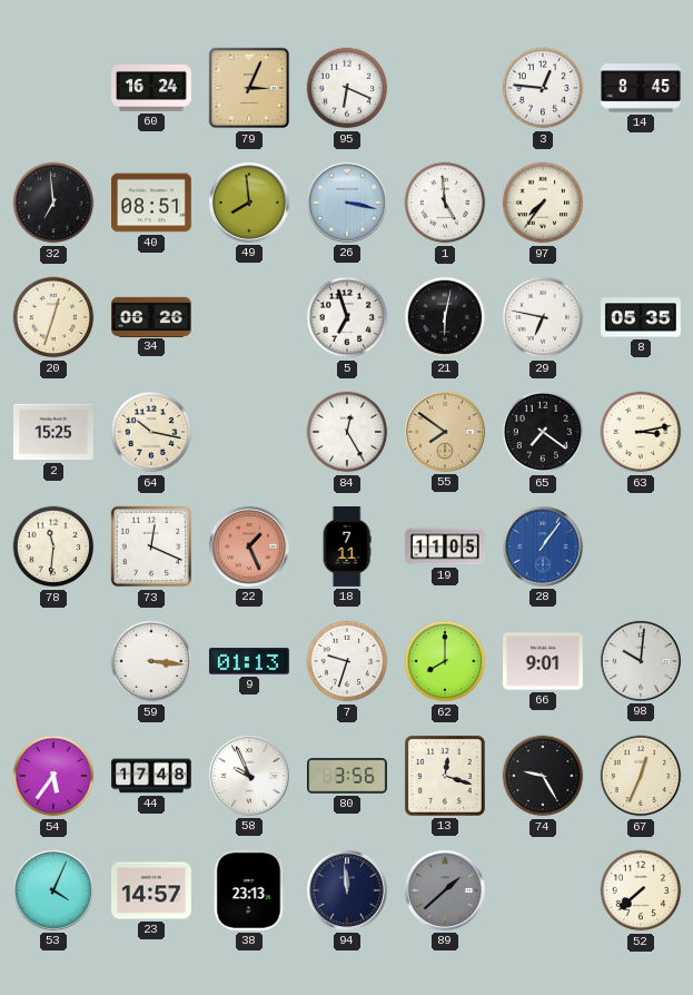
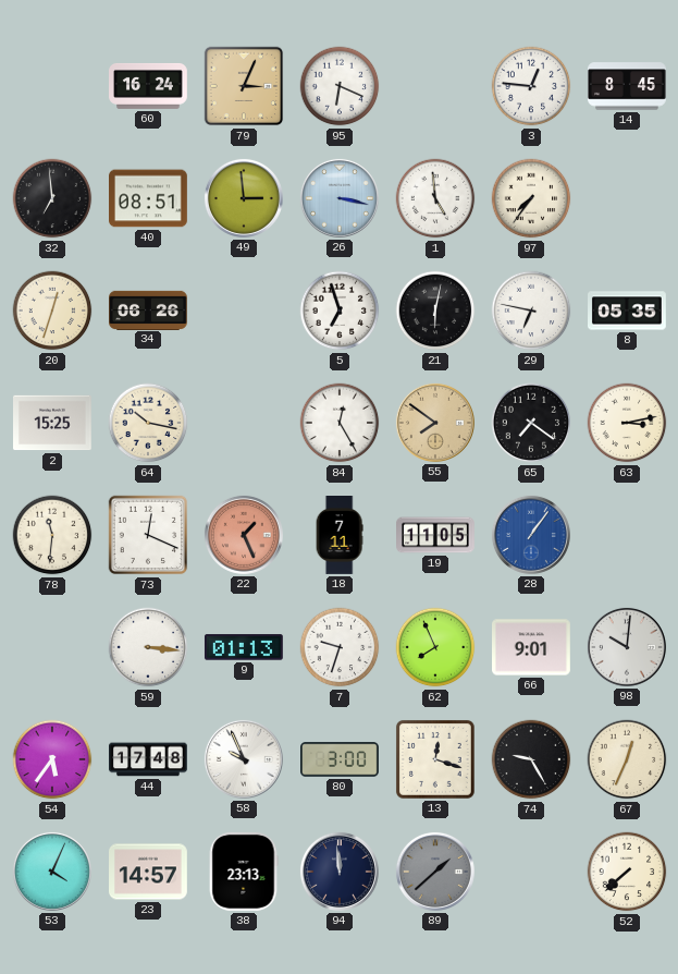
49: 7:59 -> 2:59
62: 8:00 -> 7:56
80: 3:56 -> 3:00
